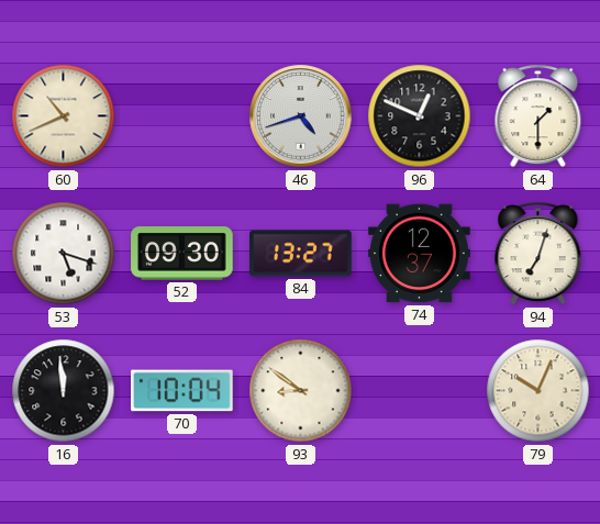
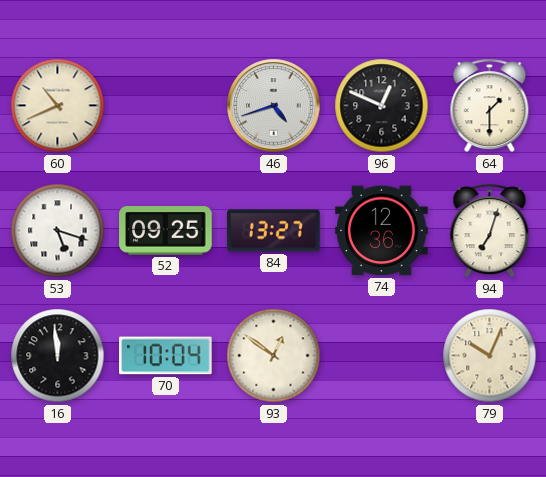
52: 09:30 -> 09:25
74: 12:37 -> 12:36
93: 8:51 -> 12:51
